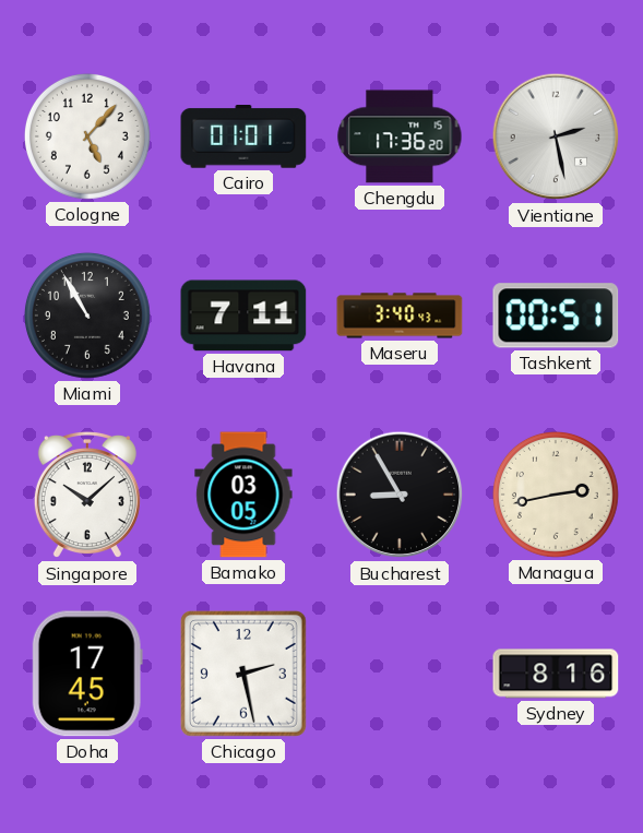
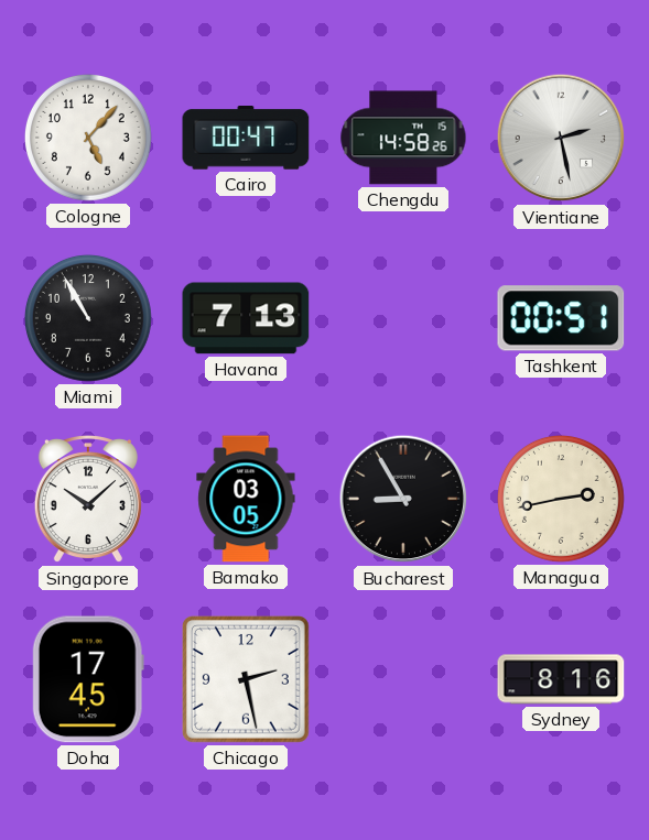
Cairo: 01:01 -> 00:47
Chengdu: 17:36 -> 14:58
Havana: 7:11 -> 7:13
Maseru: 3:40 -> none
